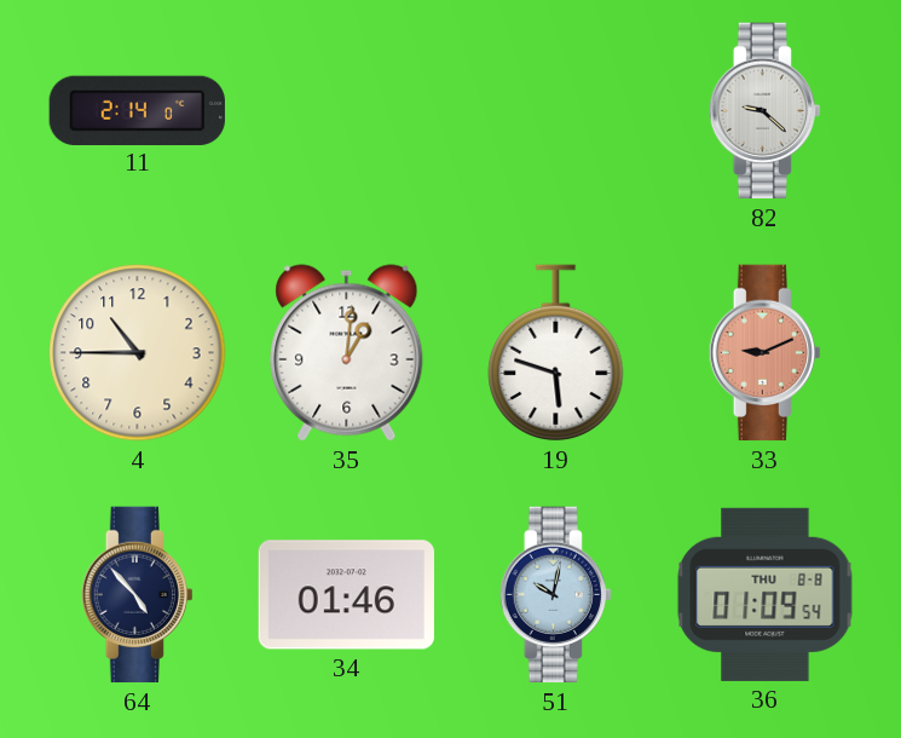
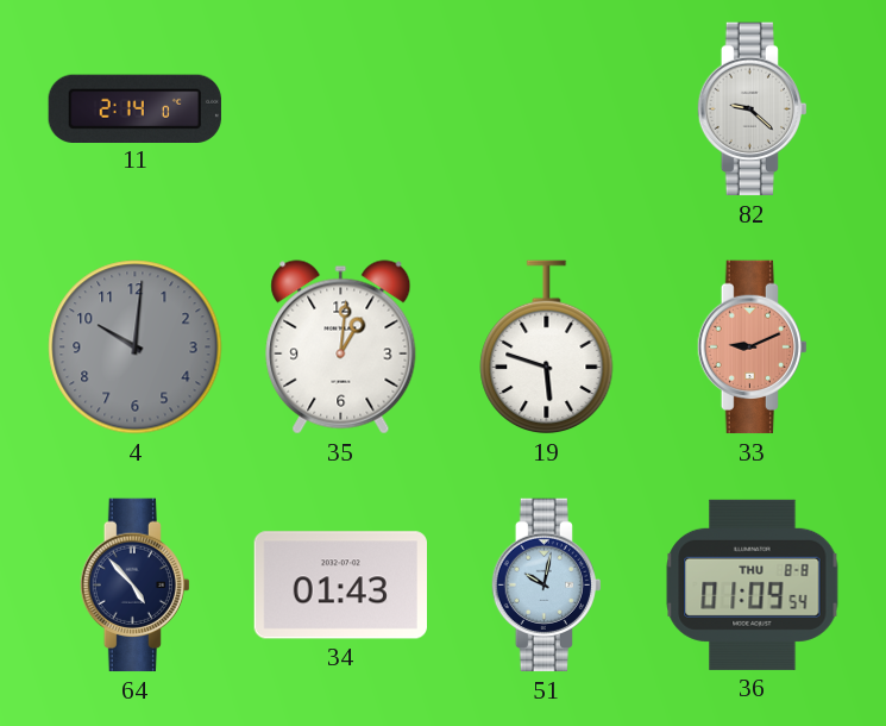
4: 10:45 -> 10:01
4 dial: cream -> grey
34: 01:46 -> 01:43
